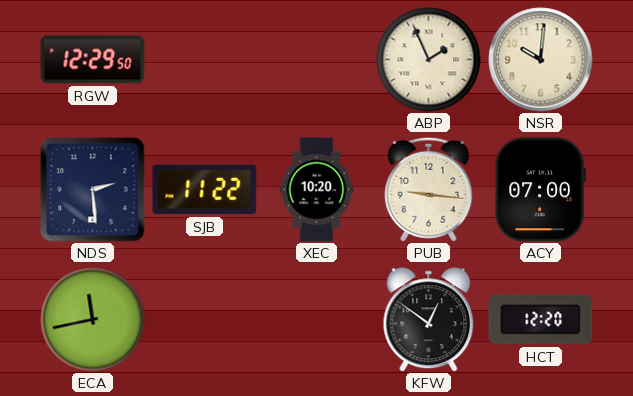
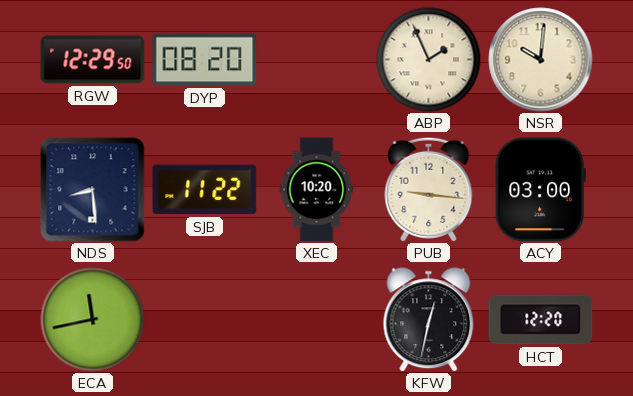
DYP: none -> 08:20
NDS: 2:29 -> 8:29
ACY: 07:00 -> 03:00
KFW: 12:51 -> 12:32
